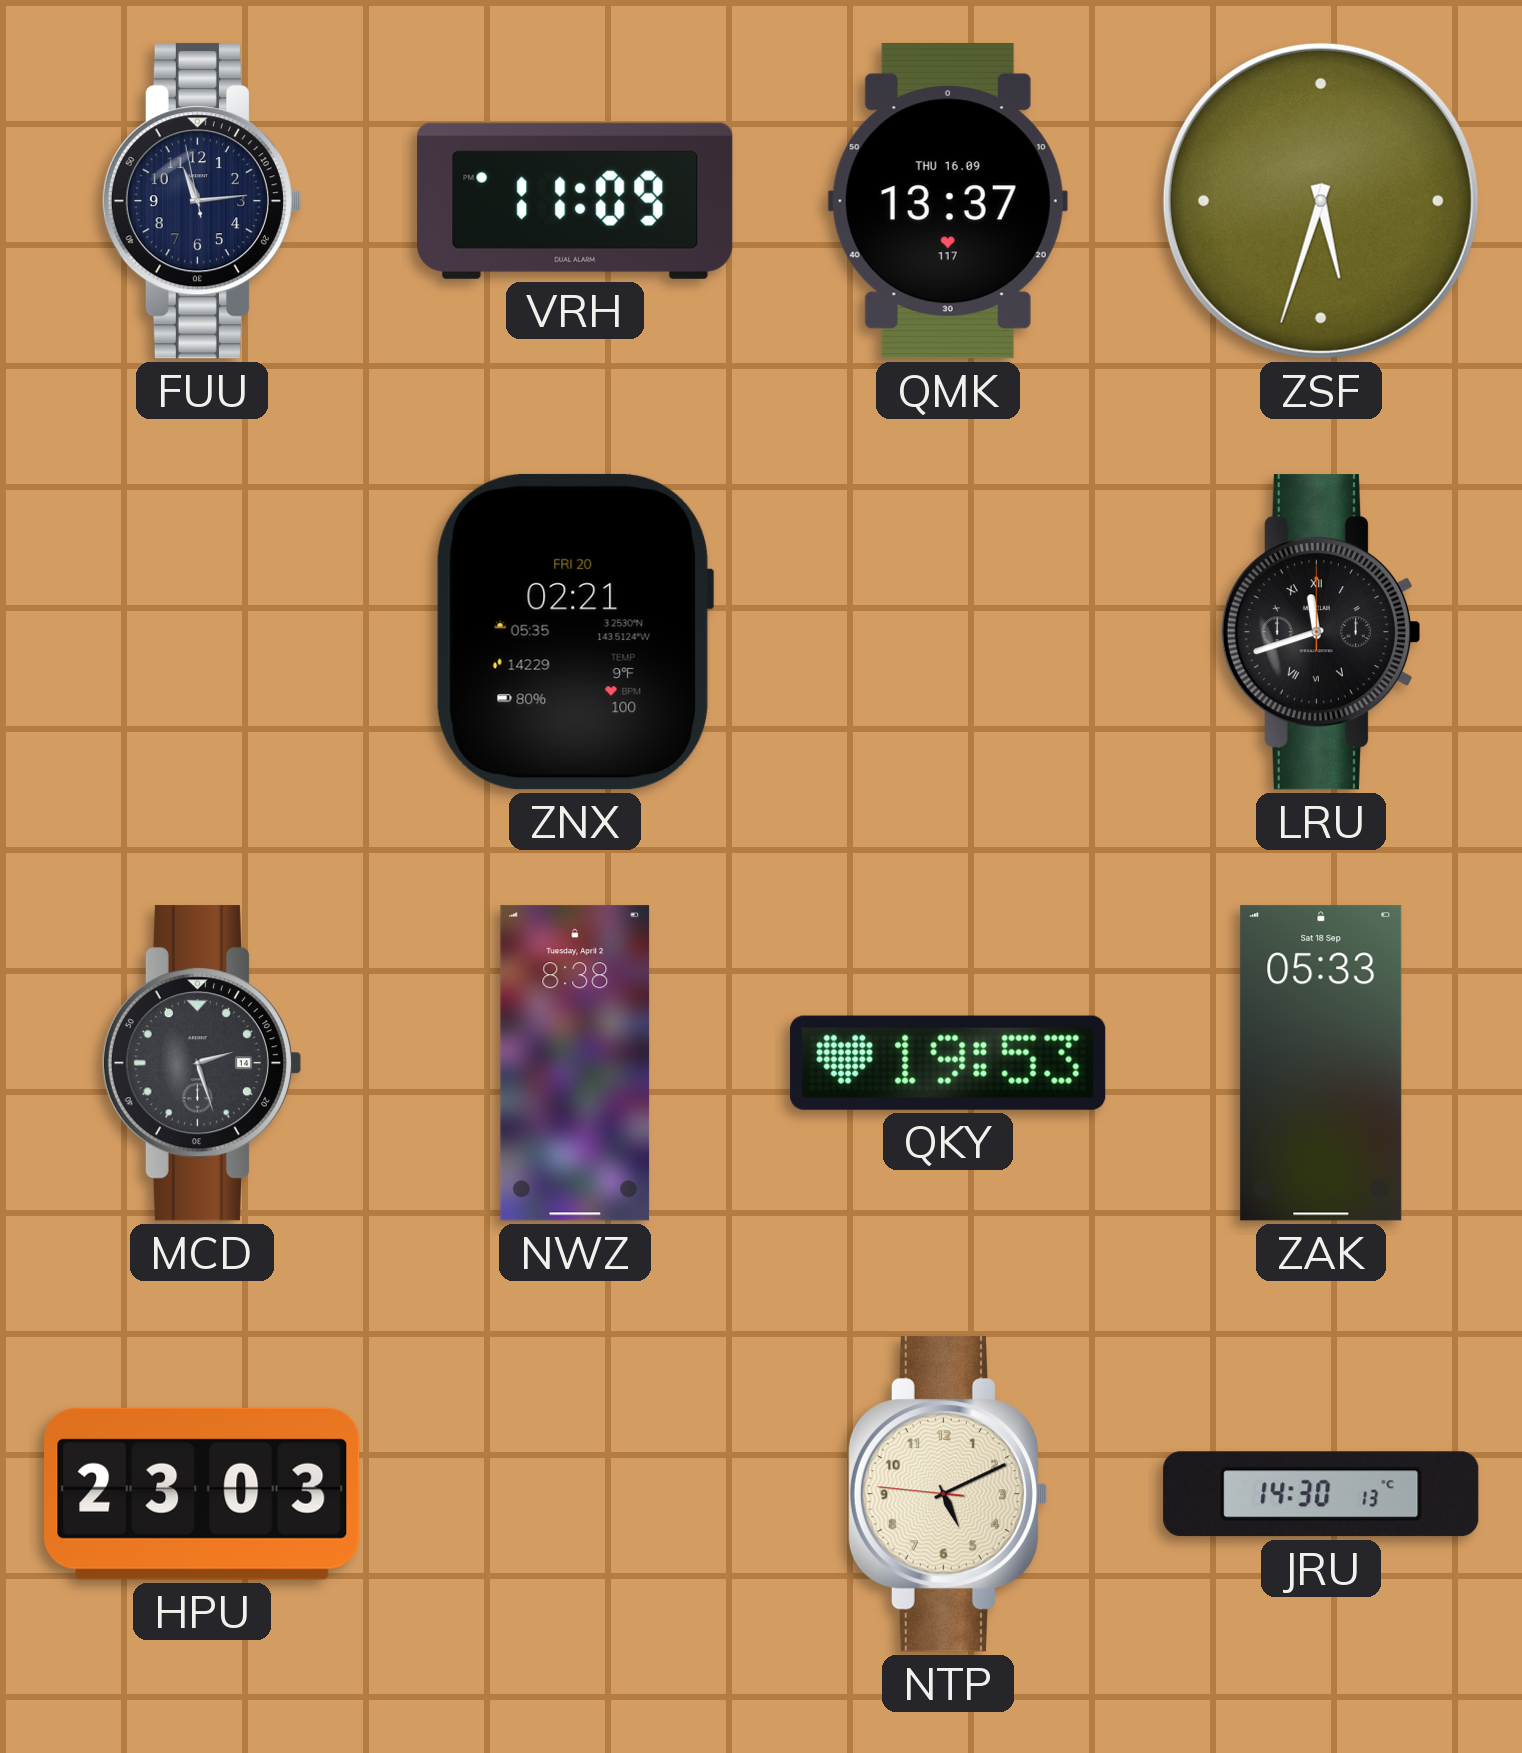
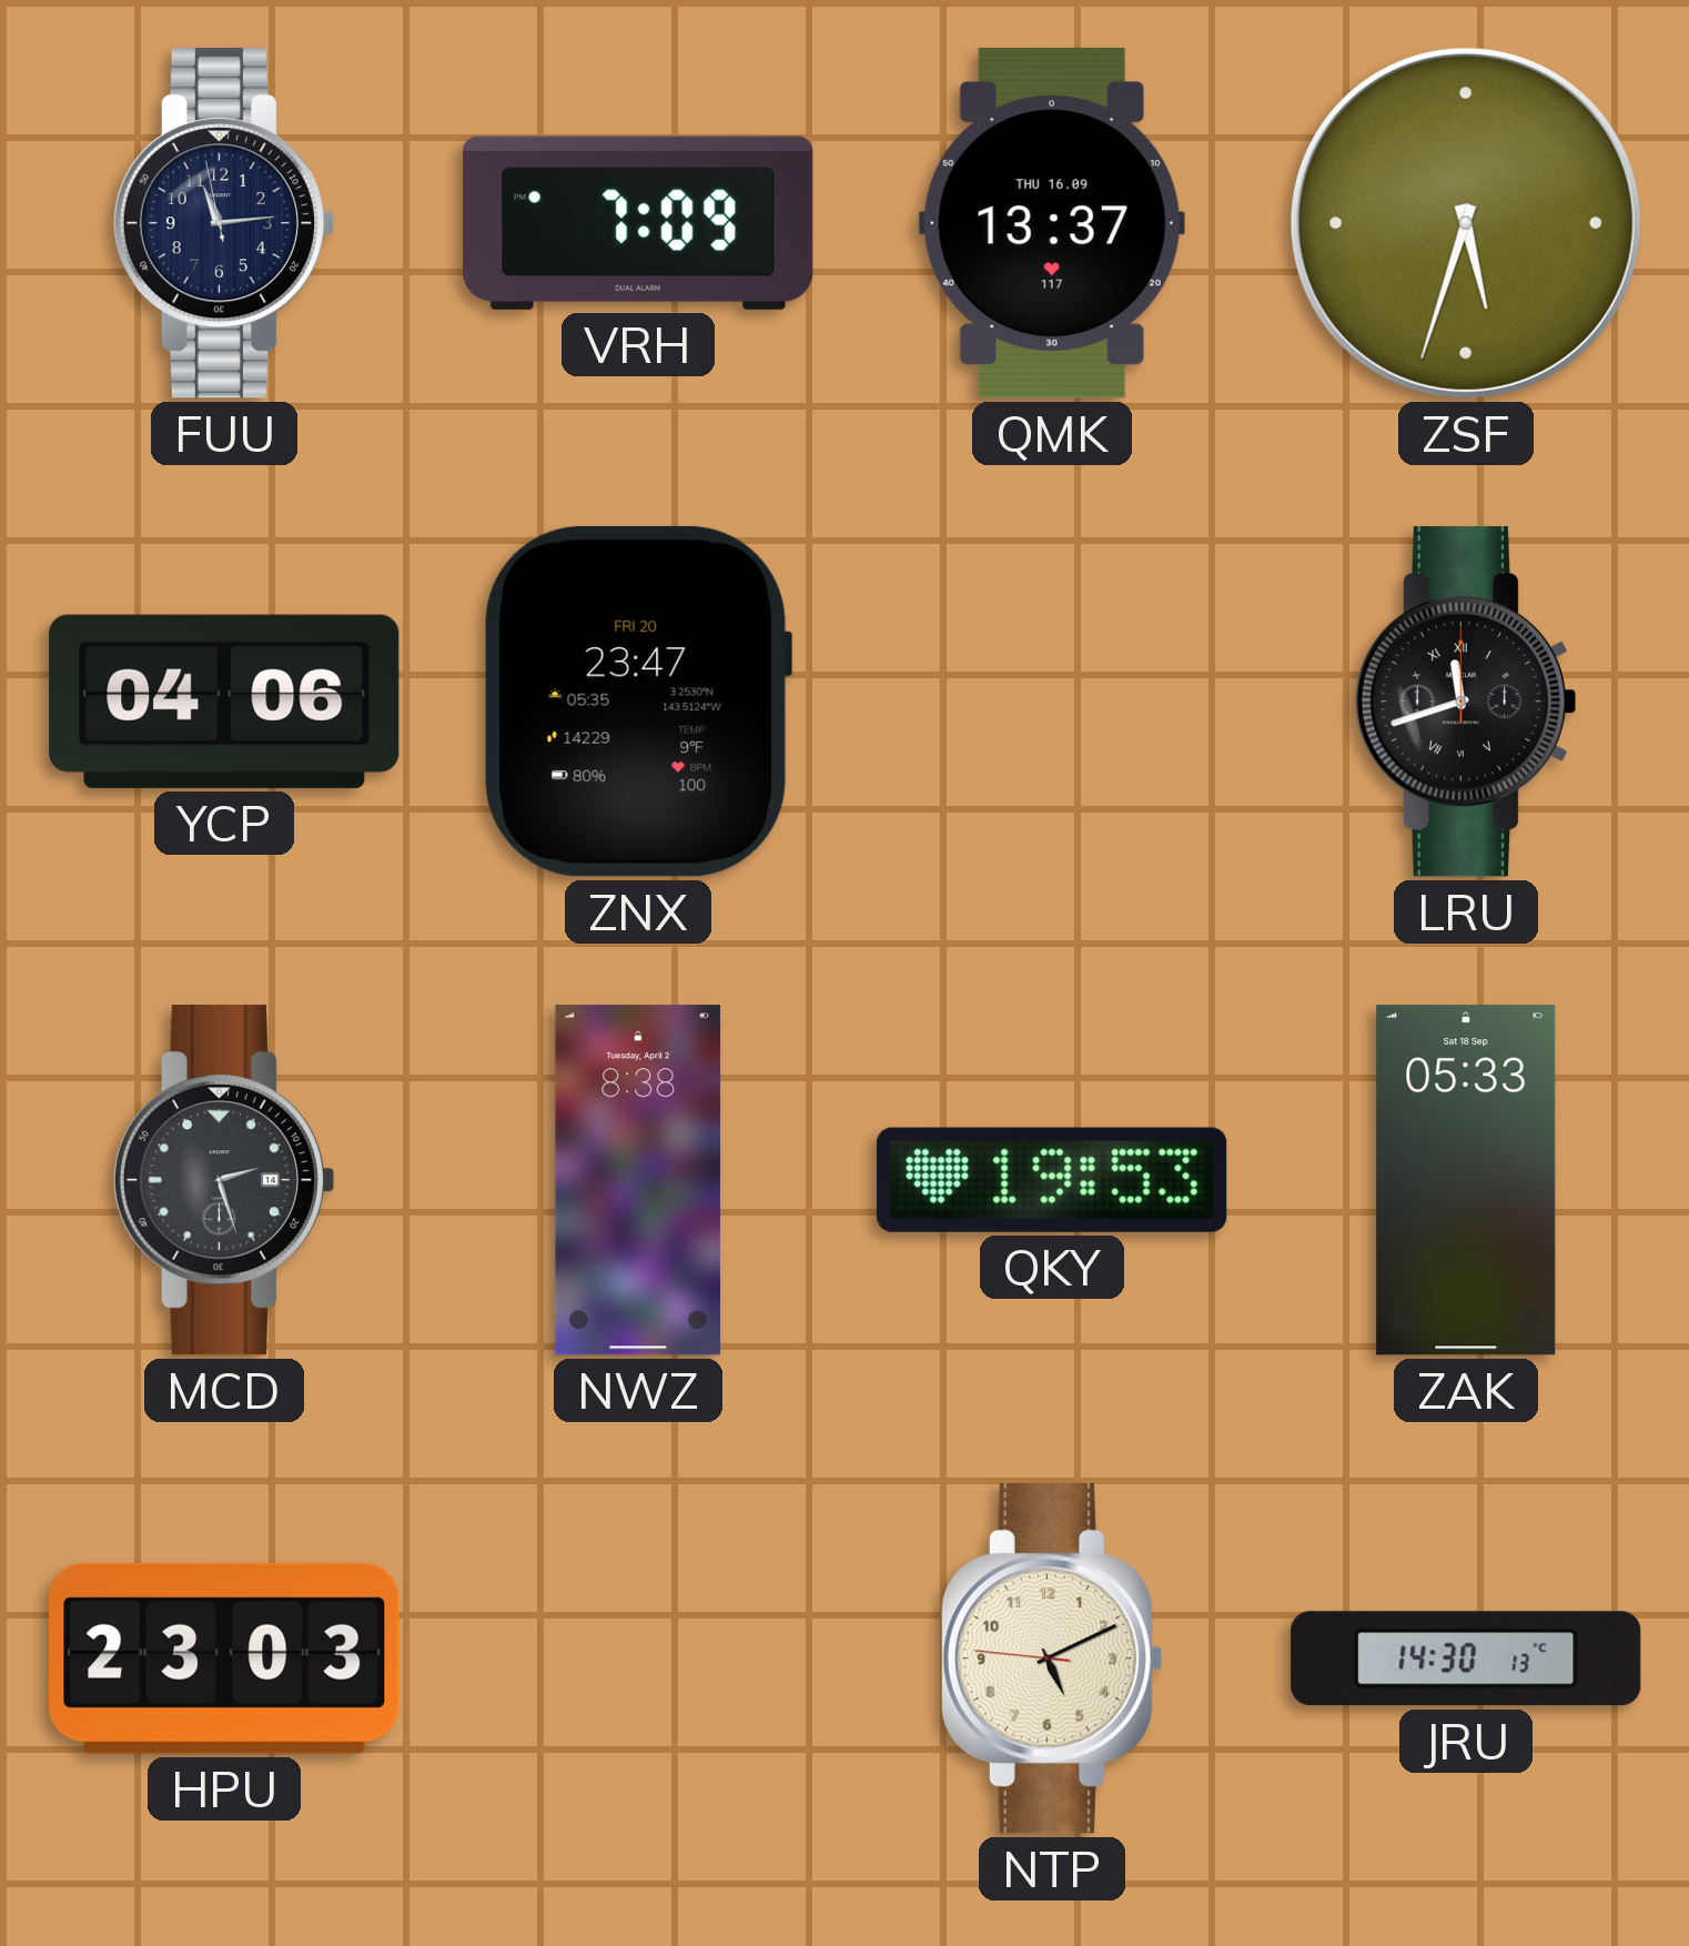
VRH: 11:09 -> 7:09
YCP: none -> 04:06
ZNX: 02:21 -> 23:47
